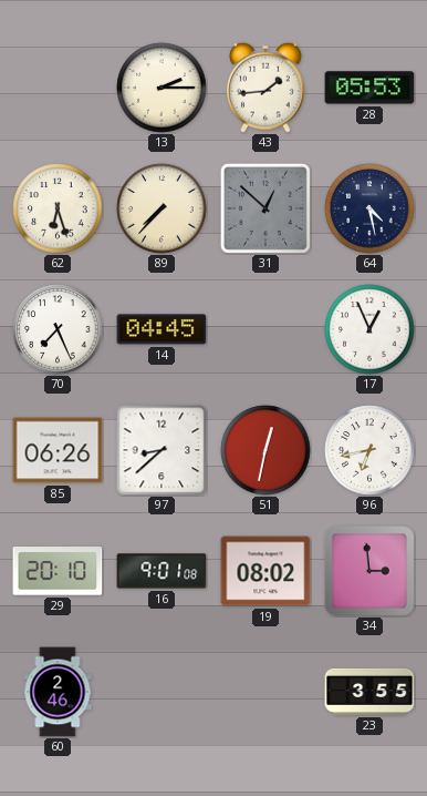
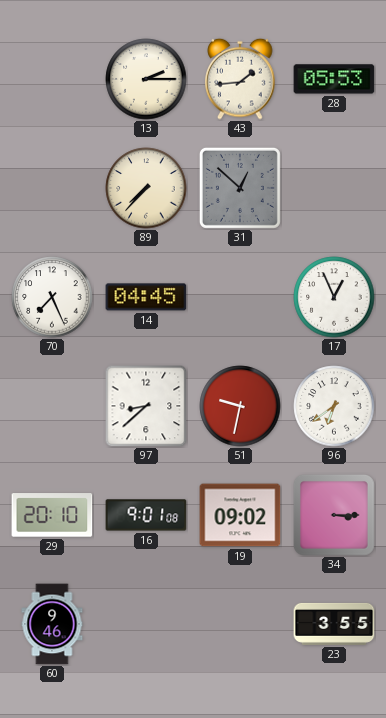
62: 6:27 -> none
64: 4:28 -> none
85: 06:26 -> none
51: 12:32 -> 9:32
96: 6:43 -> 6:39
19: 08:02 -> 09:02
34: 2:59 -> 3:15
60: 2:46 -> 9:46
